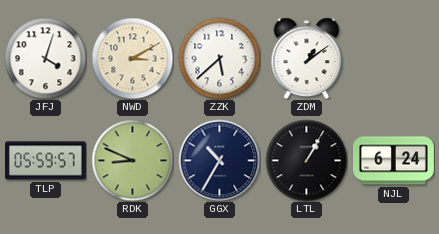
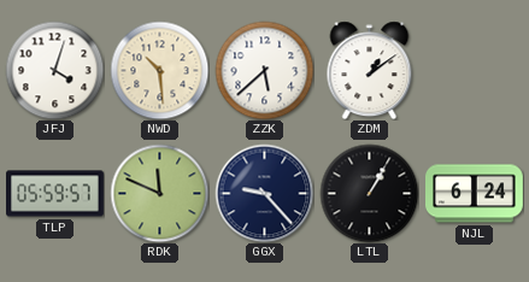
NWD: 3:10 -> 10:29
RDK: 8:49 -> 11:49
GGX: 10:35 -> 9:23
